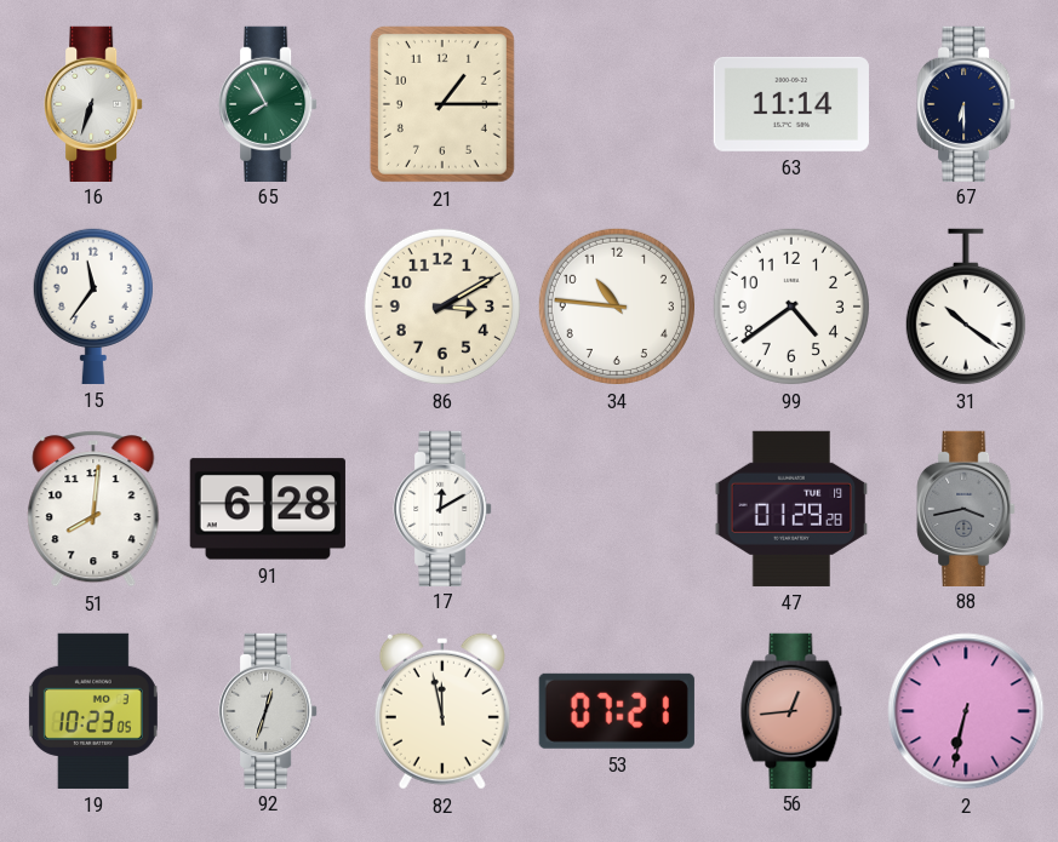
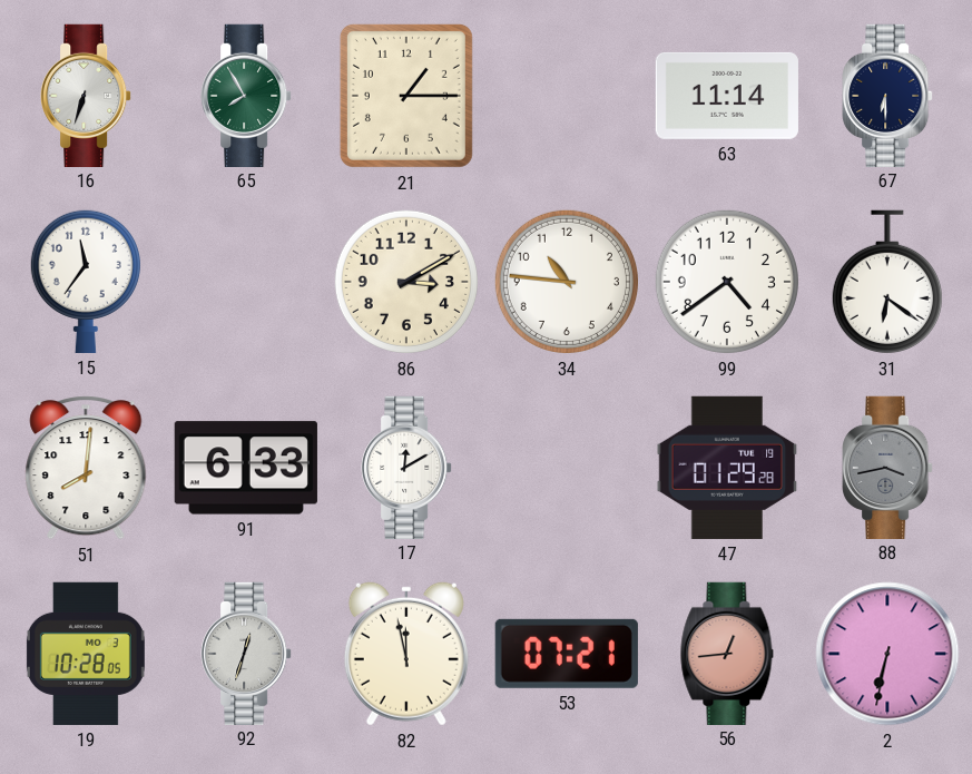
31: 10:21 -> 6:21
91: 6:28 -> 6:33
19: 10:23 -> 10:28
